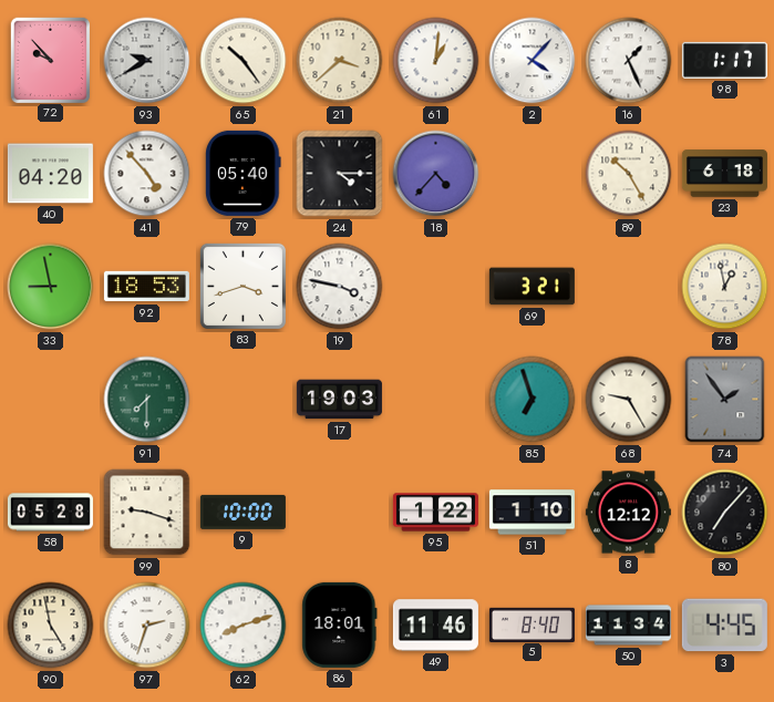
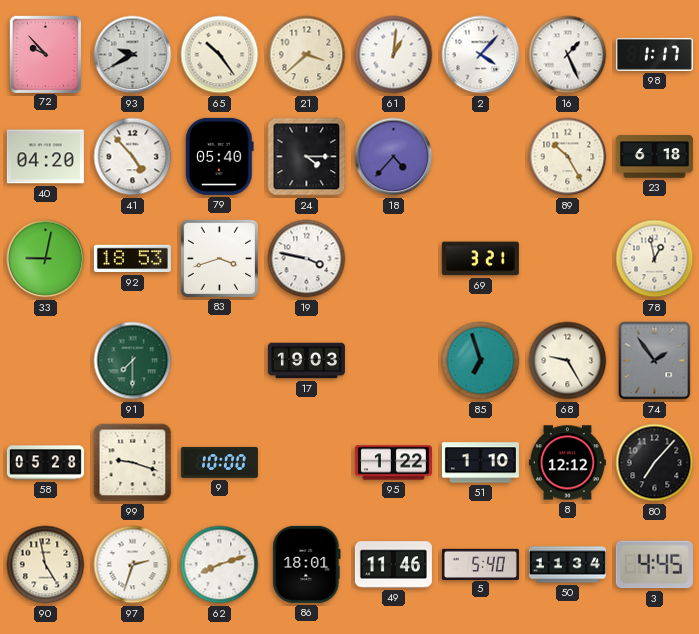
33: 8:58 -> 9:02
5: 8:40 -> 5:40
